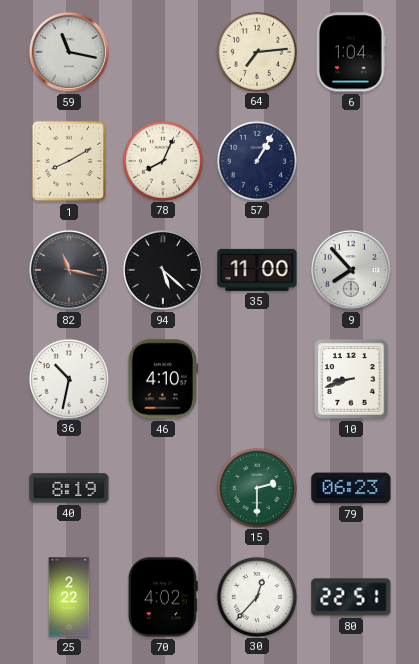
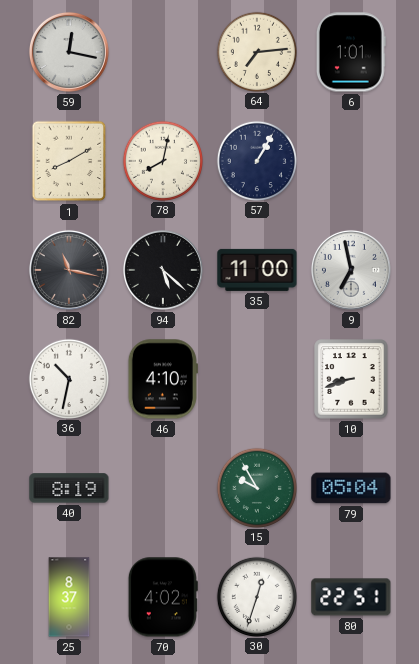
59: 11:17 -> 12:17
6: 1:04 -> 1:01
78: 8:04 -> 8:02
9: 7:53 -> 6:58
15: 2:30 -> 9:55
79: 06:23 -> 05:04
25: 2:22 -> 8:37
30: 12:37 -> 12:33
